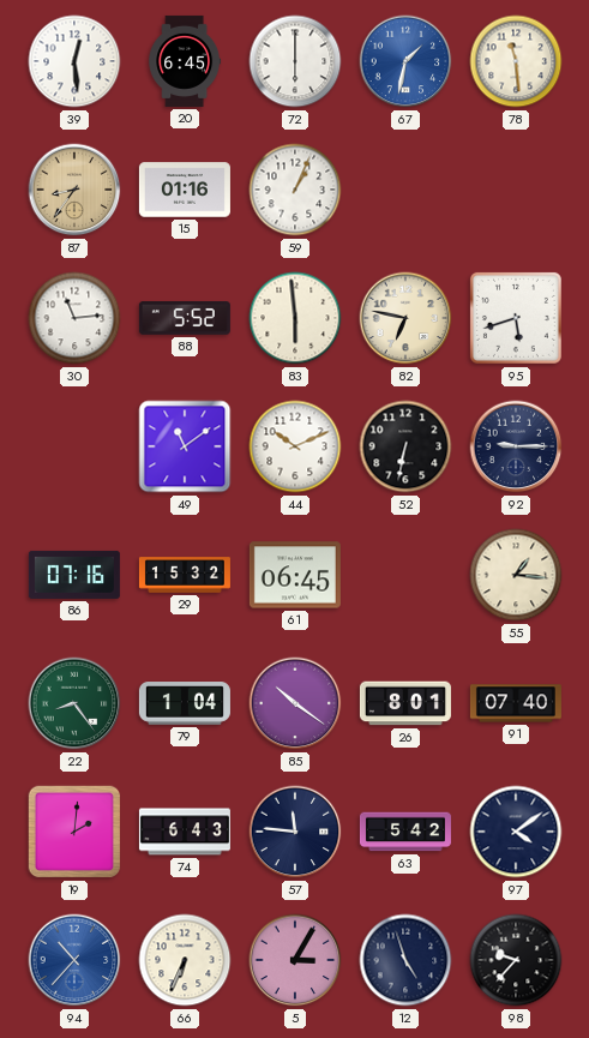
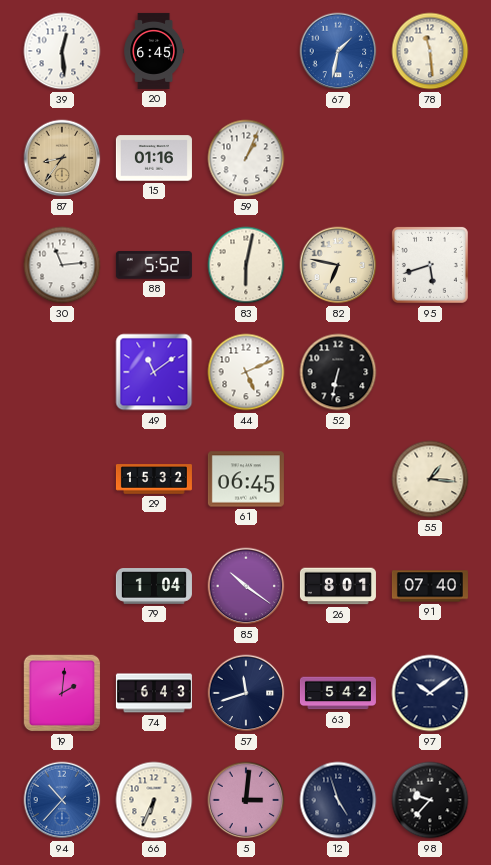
72: 6:00 -> none
83: 5:59 -> 6:02
44: 10:11 -> 5:11
92: 9:15 -> none
86: 07:16 -> none
22: 8:24 -> none
57: 11:46 -> 11:42
97: 4:09 -> 10:09
5: 3:05 -> 3:01
